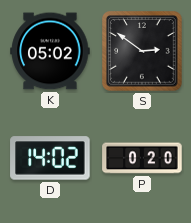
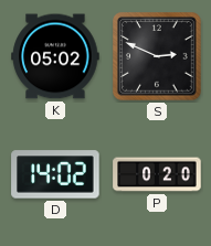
S: 2:51 -> 2:49
